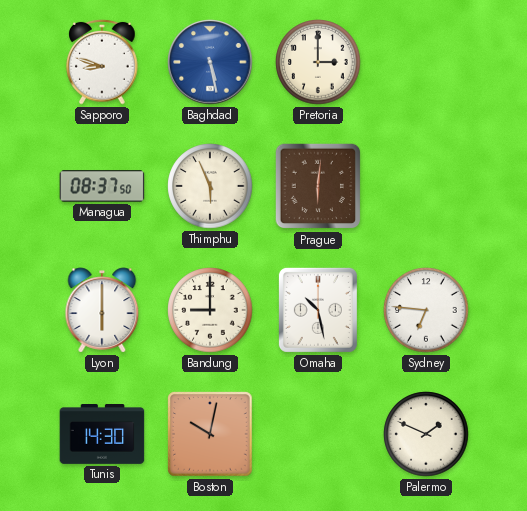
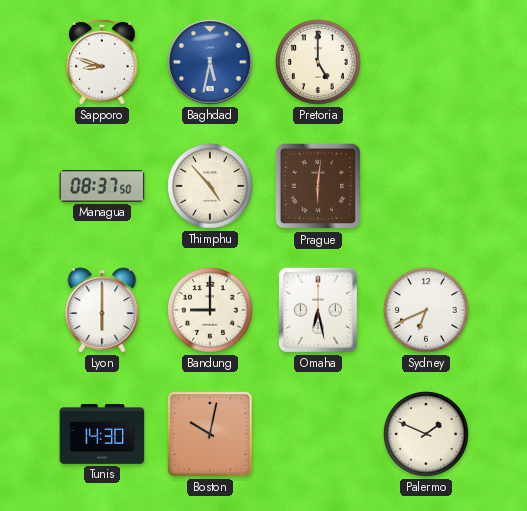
Baghdad: 5:28 -> 5:32
Pretoria: 3:00 -> 5:00
Thimphu: 5:56 -> 4:53
Omaha: 10:28 -> 6:28
Sydney: 6:46 -> 6:41
